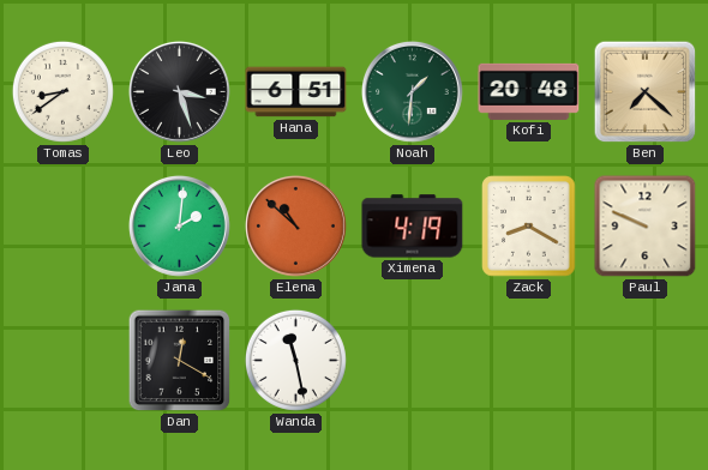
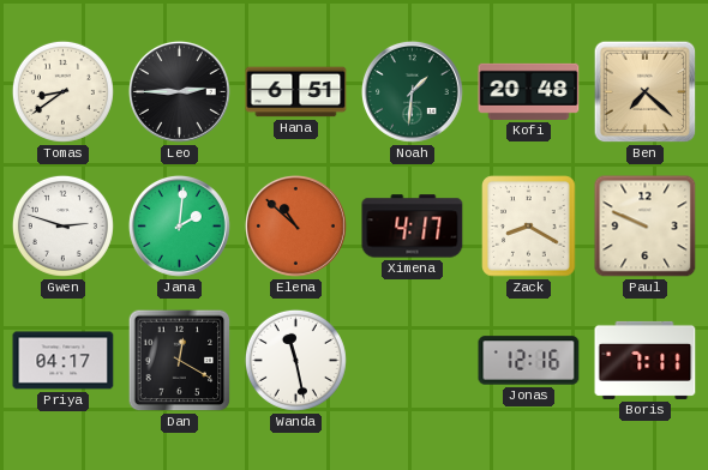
Leo: 3:27 -> 2:45
Gwen: none -> 2:48
Ximena: 4:19 -> 4:17
Priya: none -> 04:17
Jonas: none -> 12:16
Boris: none -> 7:11
